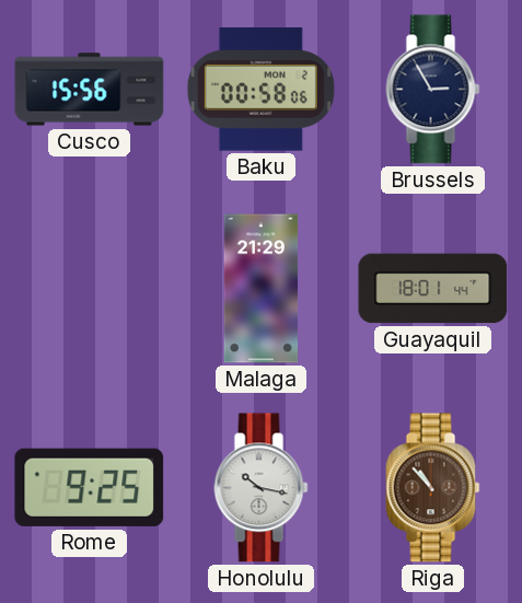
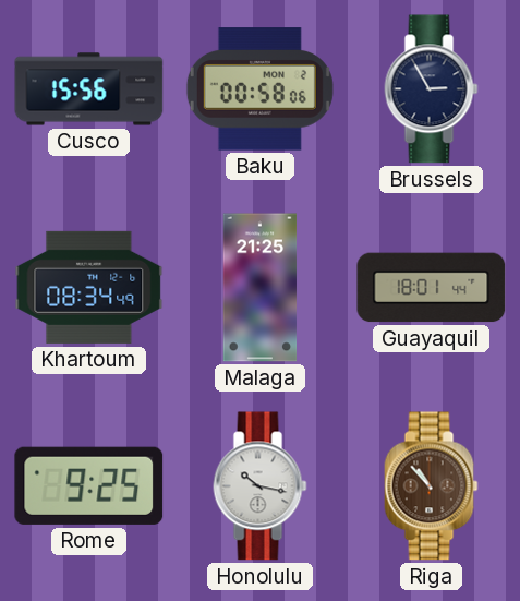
Khartoum: none -> 08:34
Malaga: 21:29 -> 21:25
